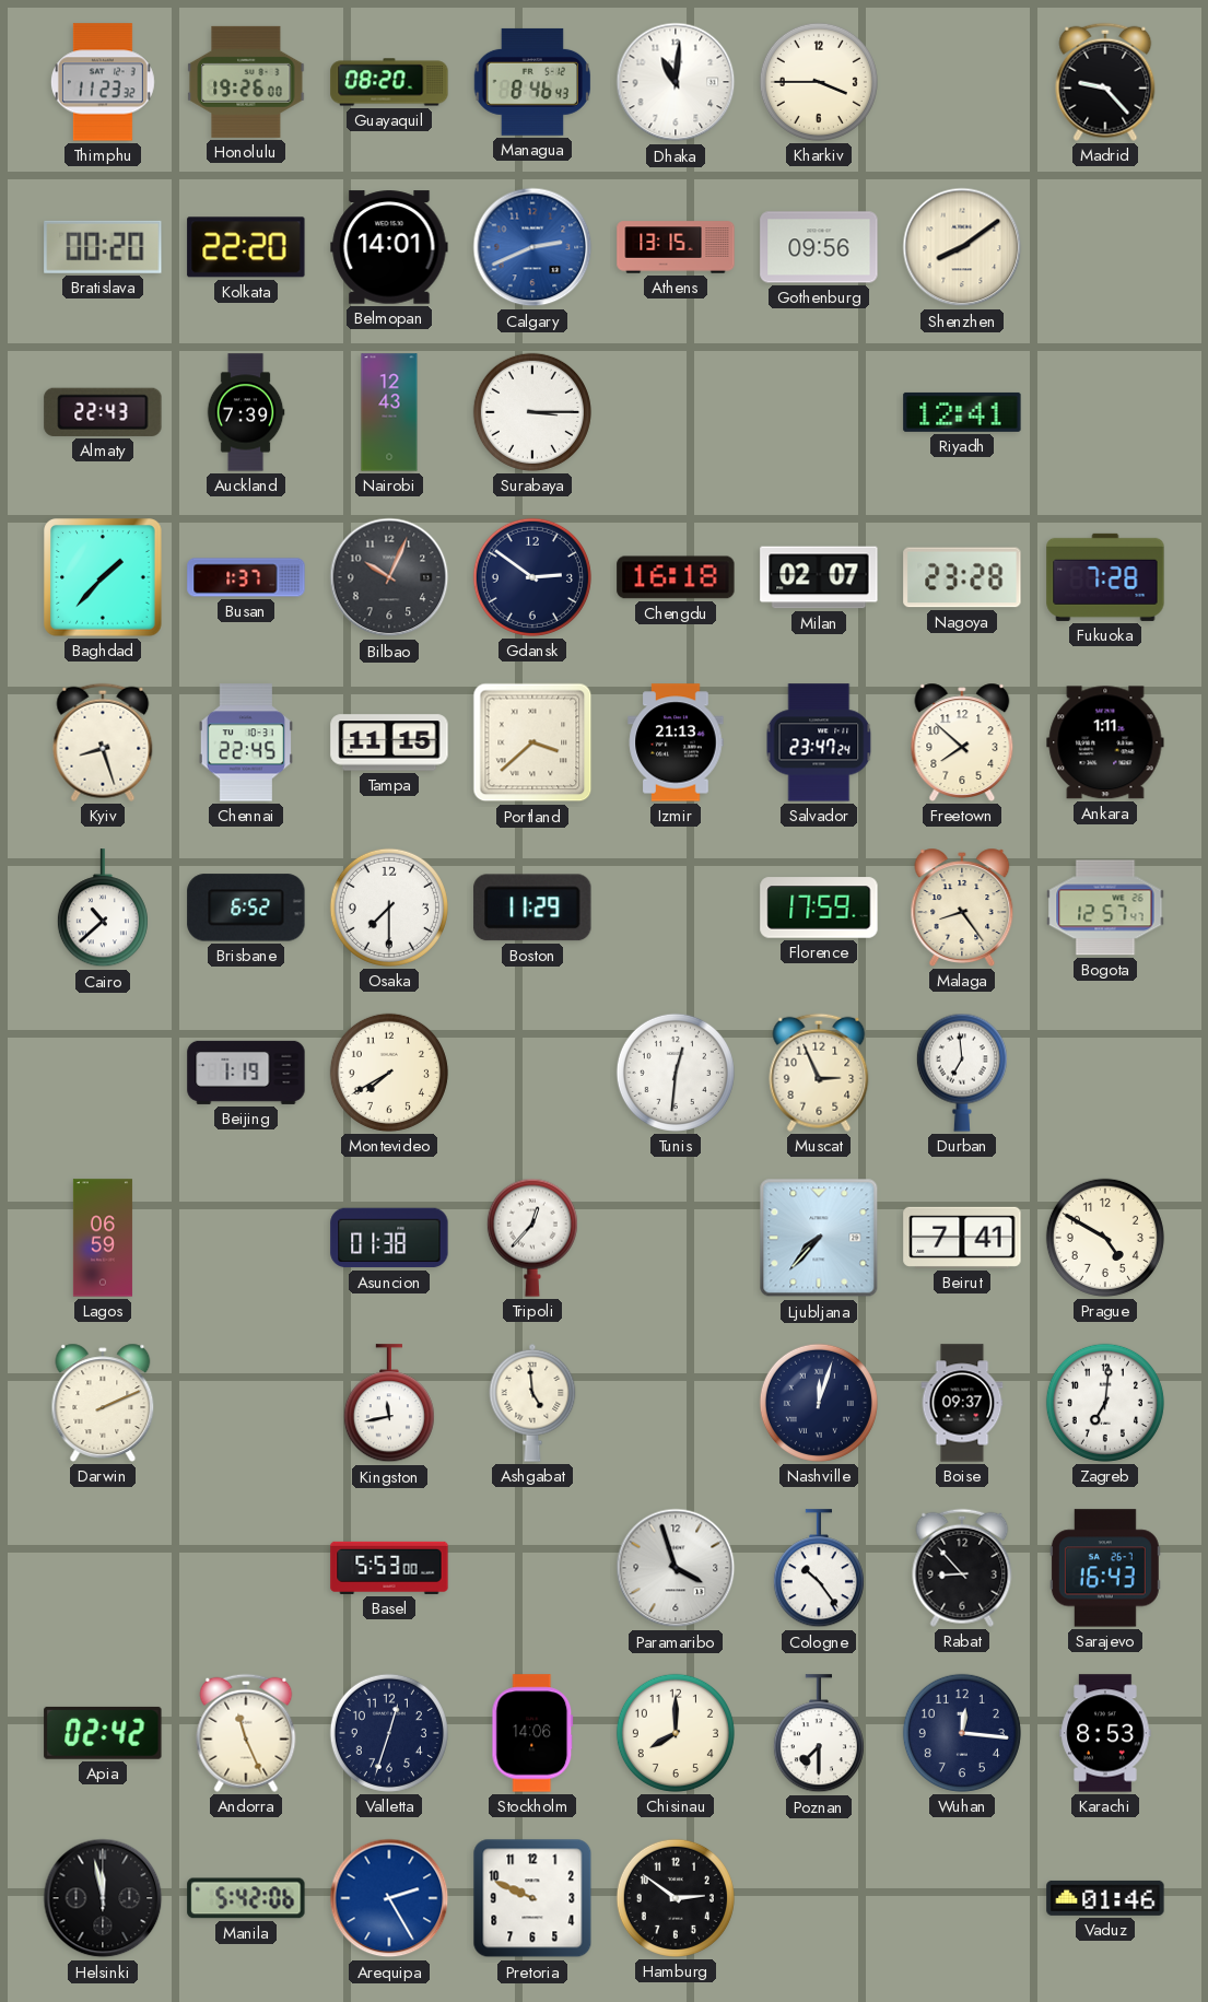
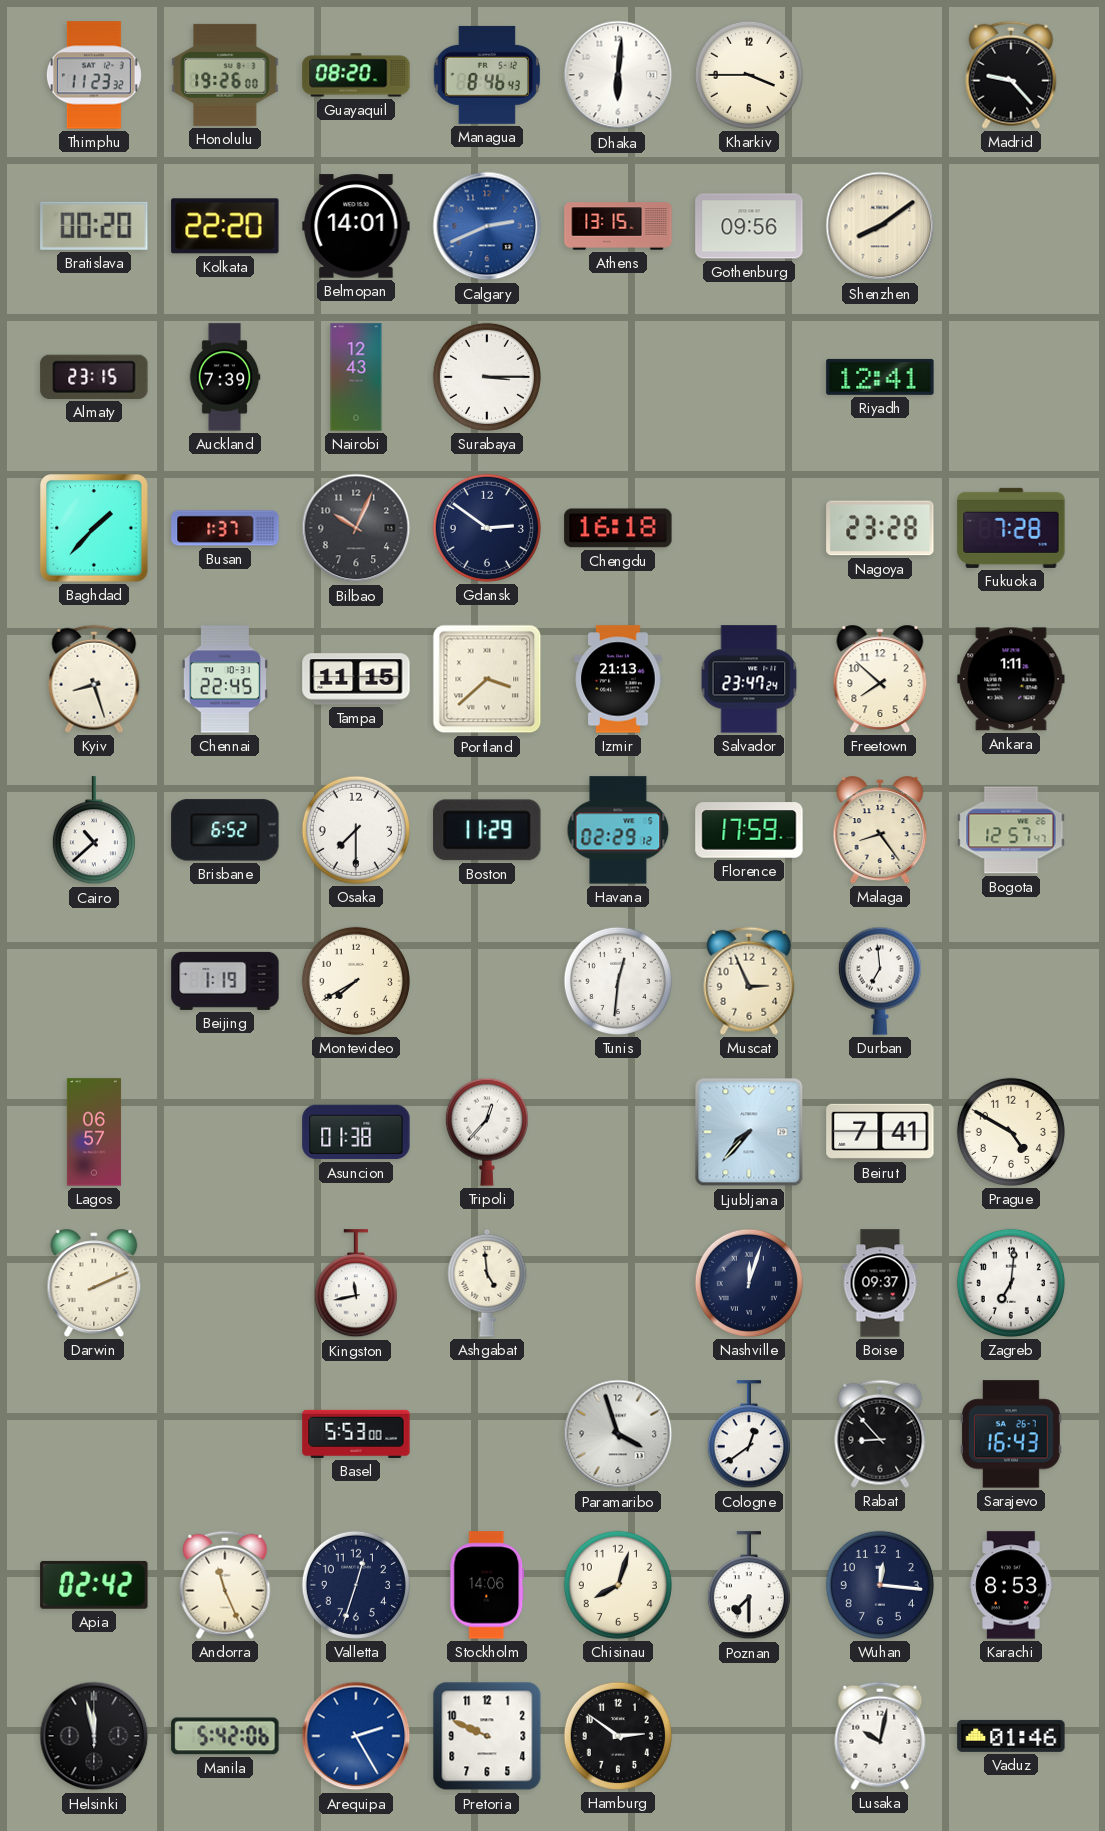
Dhaka: 11:01 -> 6:01
Almaty: 22:43 -> 23:15
Milan: 02:07 -> none
Havana: none -> 02:29
Lagos: 06:59 -> 06:57
Cologne: 10:24 -> 12:39
Chisinau: 8:00 -> 8:03
Lusaka: none -> 10:02
